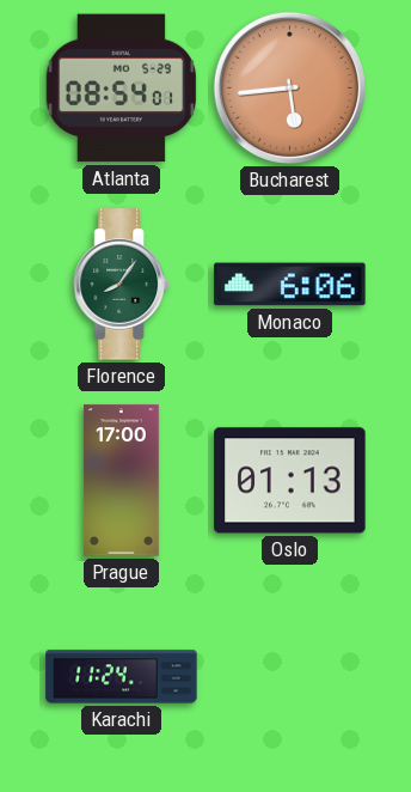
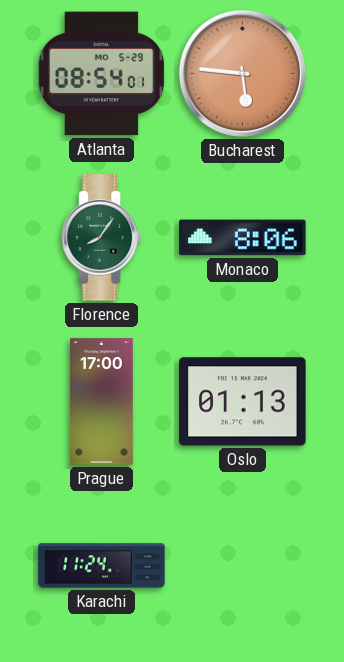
Bucharest: 5:44 -> 5:46
Monaco: 6:06 -> 8:06
